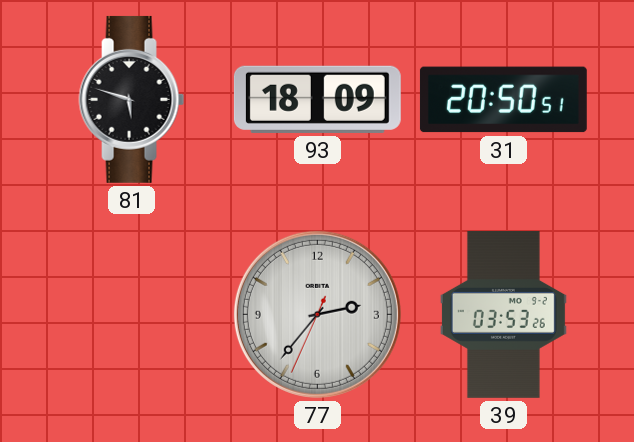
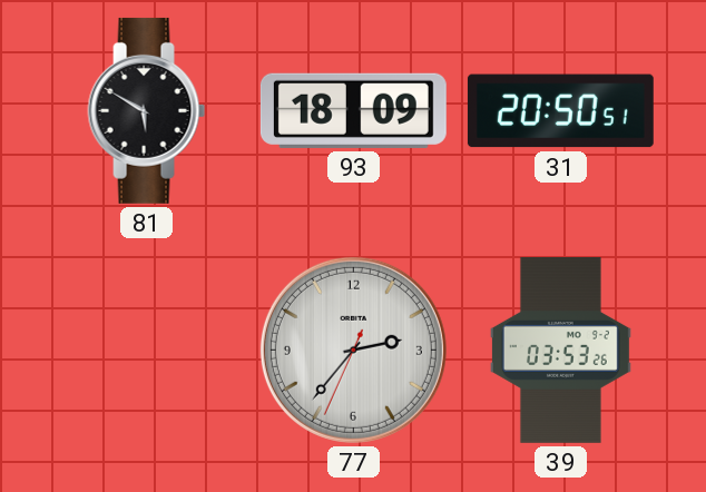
81: 5:48 -> 5:50
